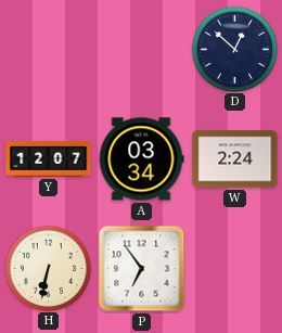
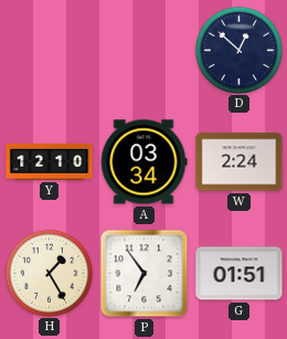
Y: 12:07 -> 12:10
H: 6:32 -> 1:25
G: none -> 01:51
